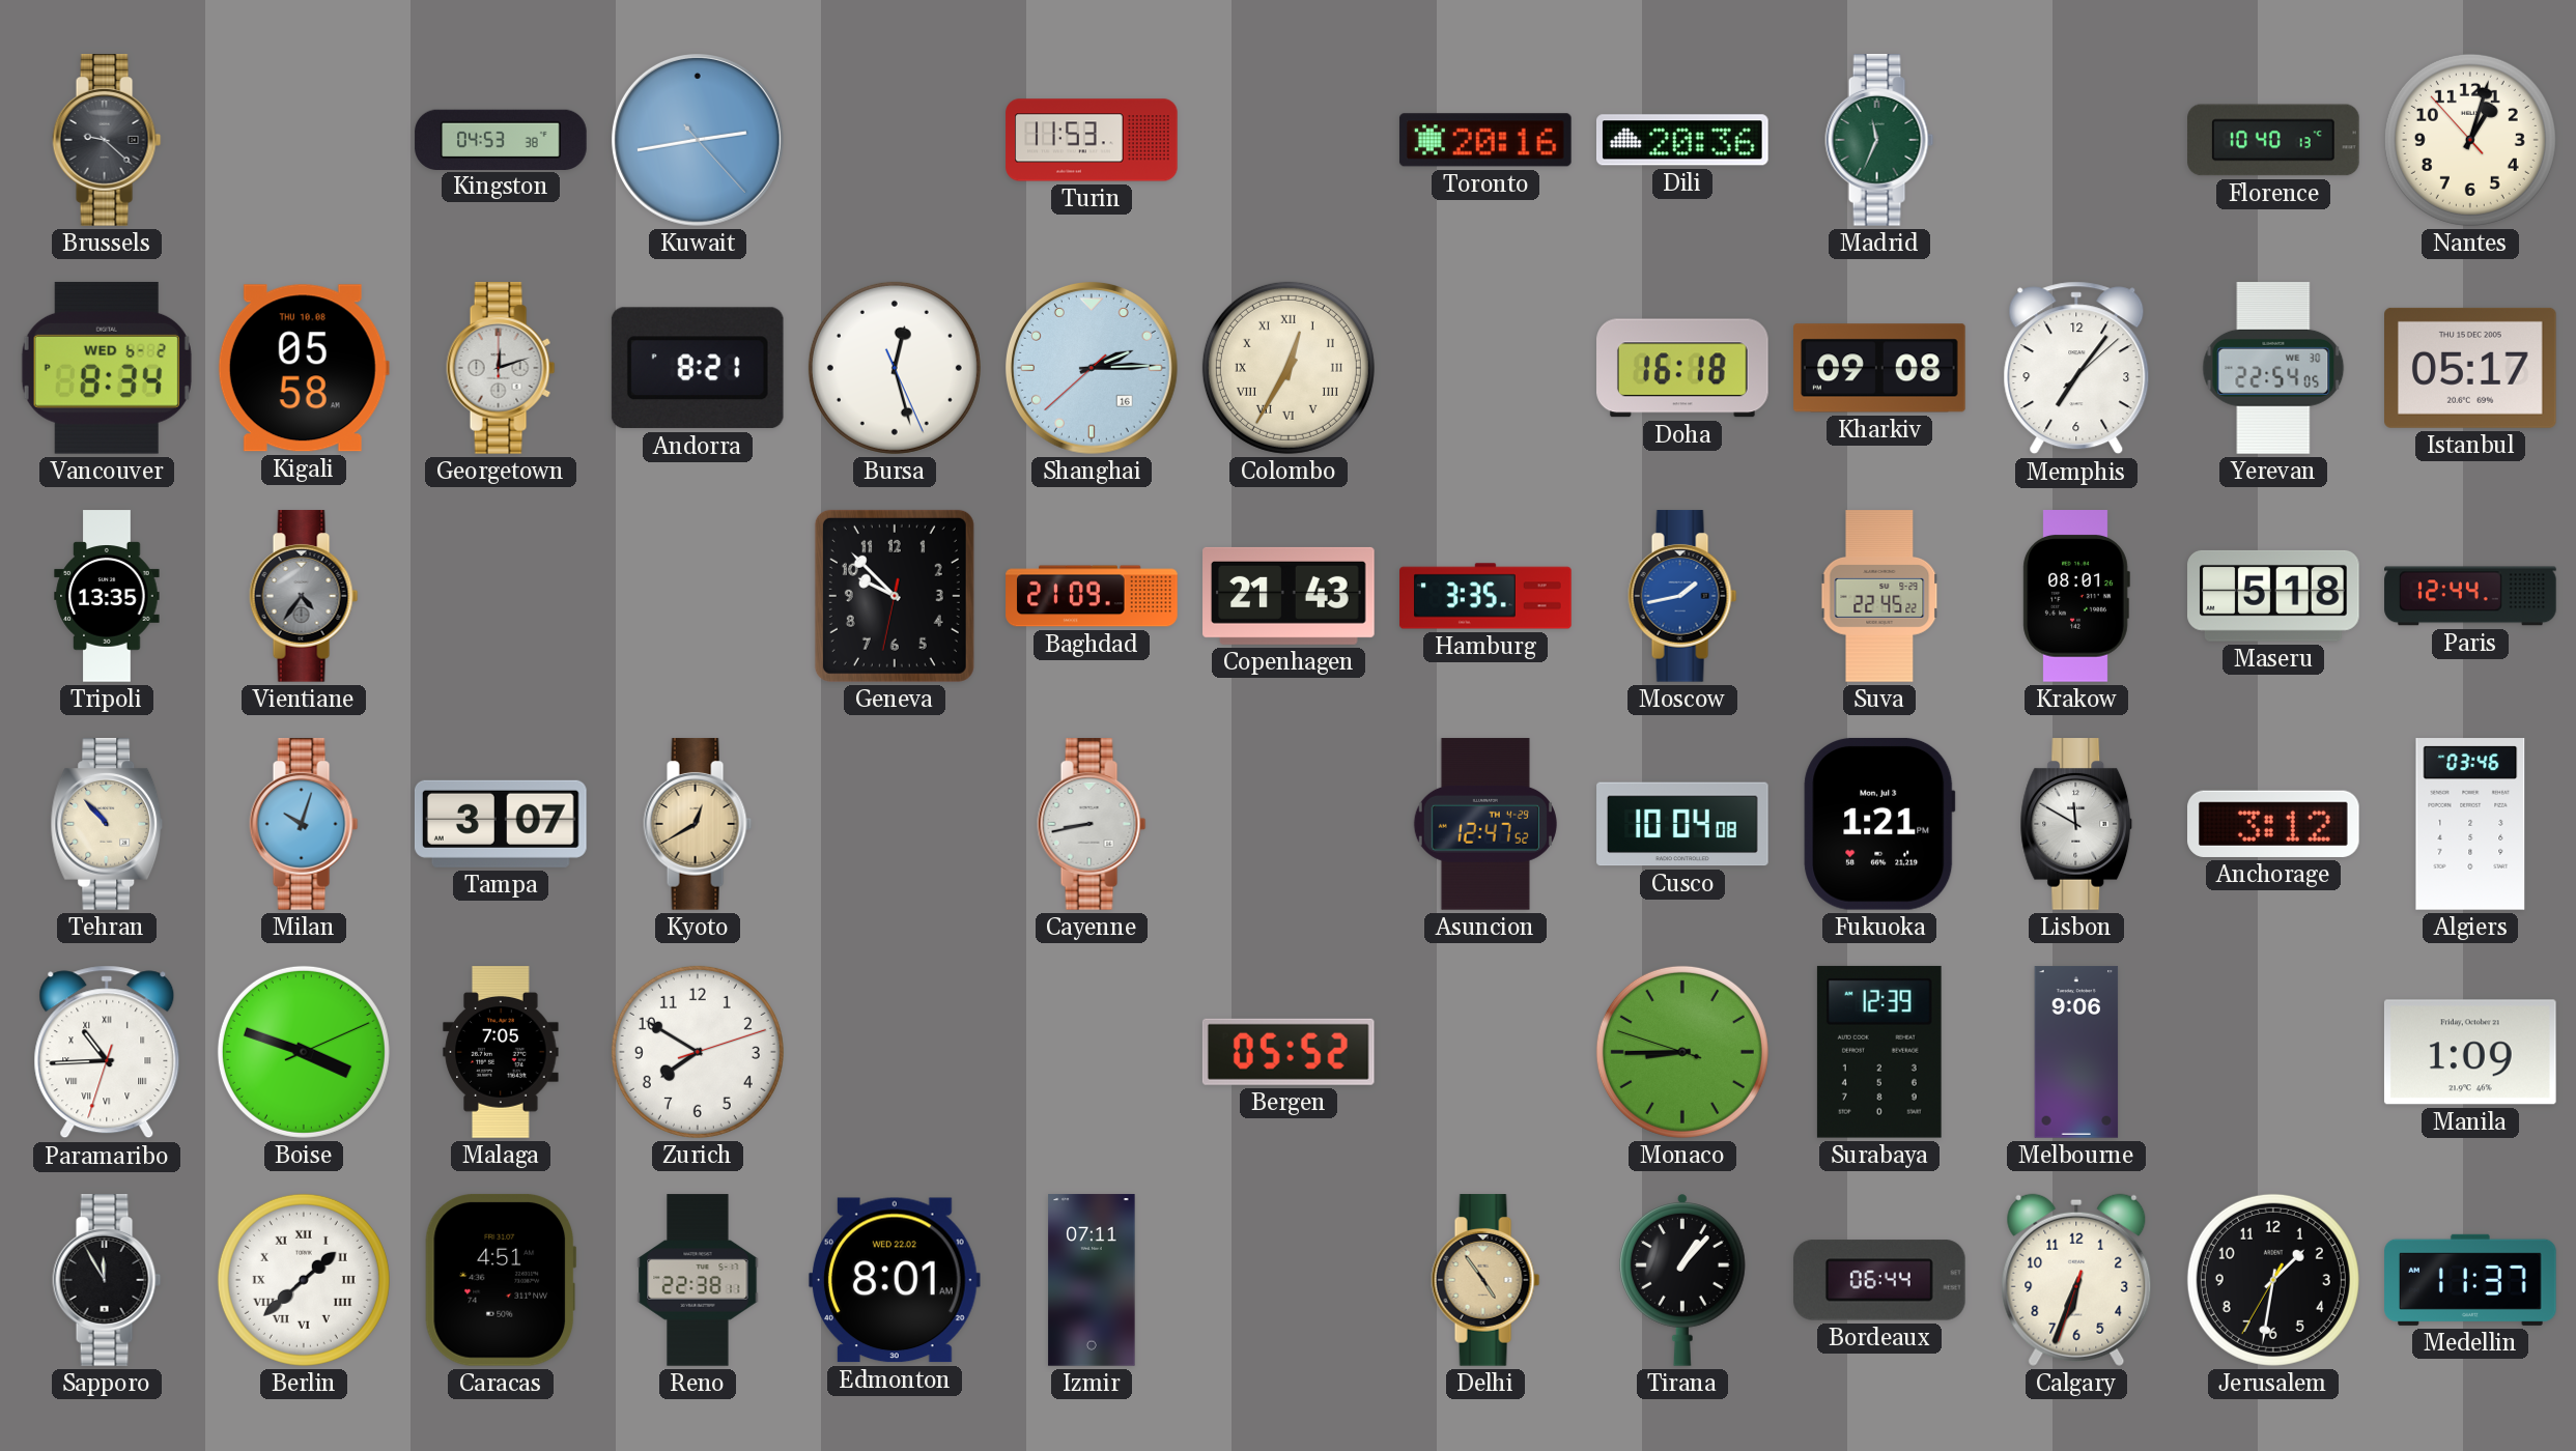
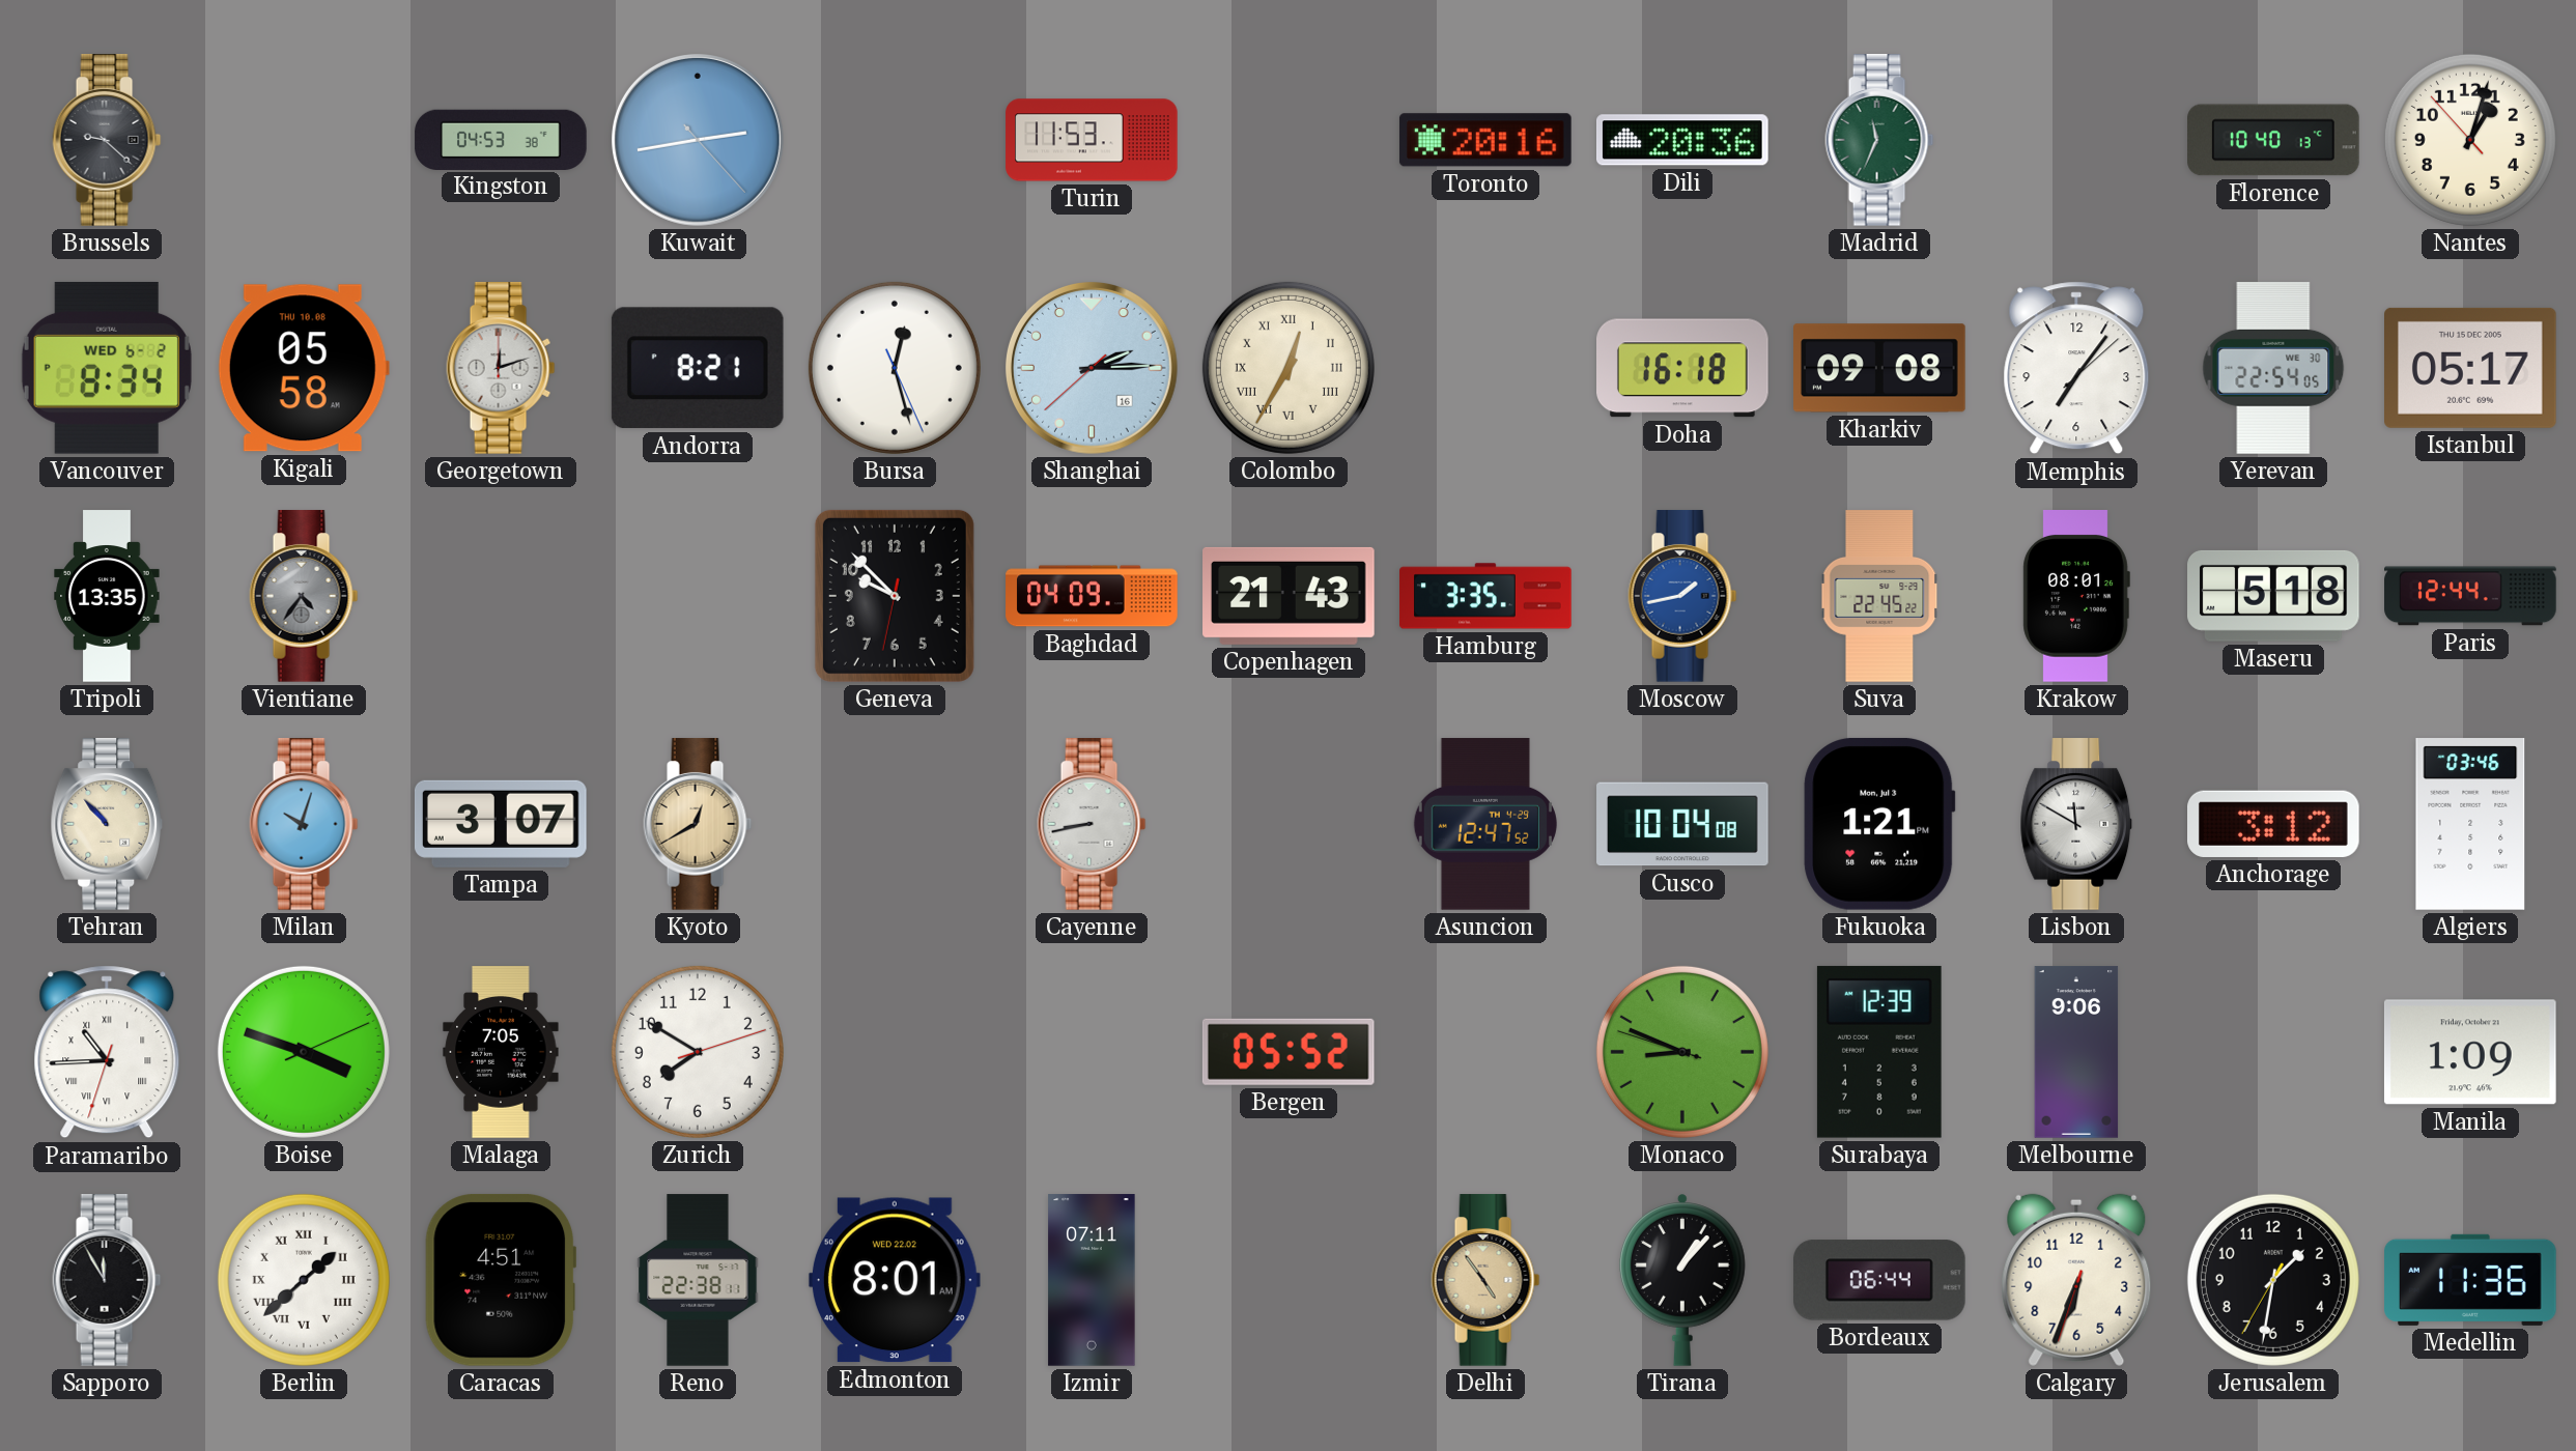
Baghdad: 21:09 -> 04:09
Monaco: 8:44 -> 8:48
Medellin: 11:37 -> 11:36
